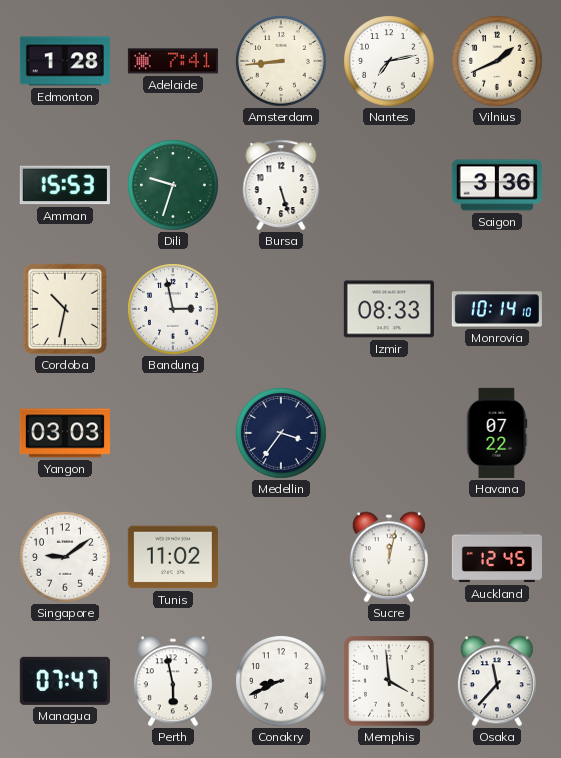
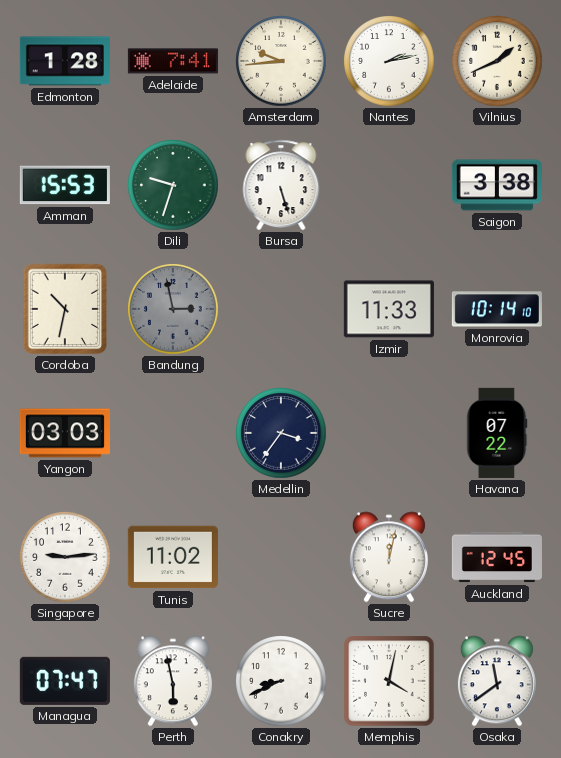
Amsterdam: 8:44 -> 9:44
Nantes: 7:13 -> 2:13
Saigon: 3:36 -> 3:38
Bandung dial: white -> grey
Izmir: 08:33 -> 11:33
Singapore: 9:09 -> 9:14
Memphis: 3:59 -> 4:02
Osaka: 11:37 -> 11:39
